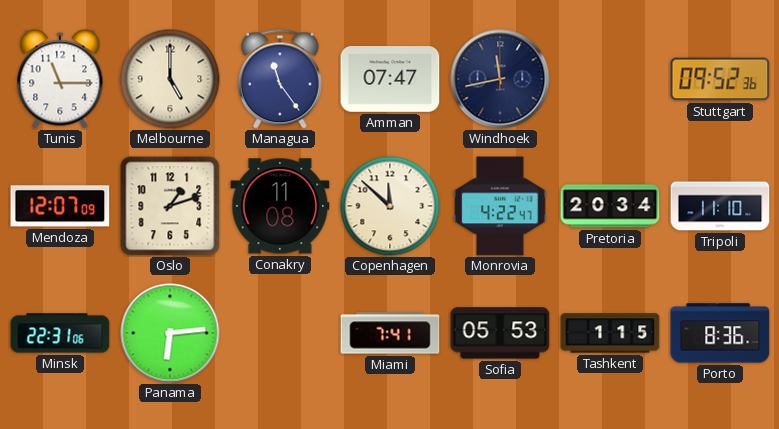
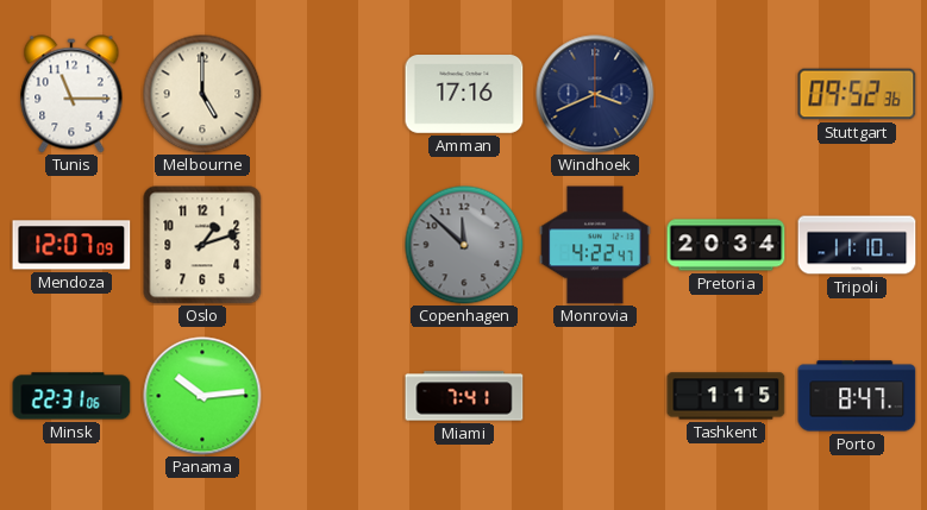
Managua: 11:24 -> none
Amman: 07:47 -> 17:16
Windhoek: 11:43 -> 3:41
Conakry: 11:08 -> none
Copenhagen dial: cream -> grey
Panama: 6:14 -> 10:14
Sofia: 05:53 -> none
Porto: 8:36 -> 8:47
